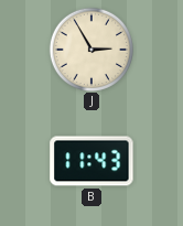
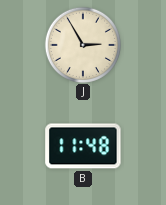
B: 11:43 -> 11:48
